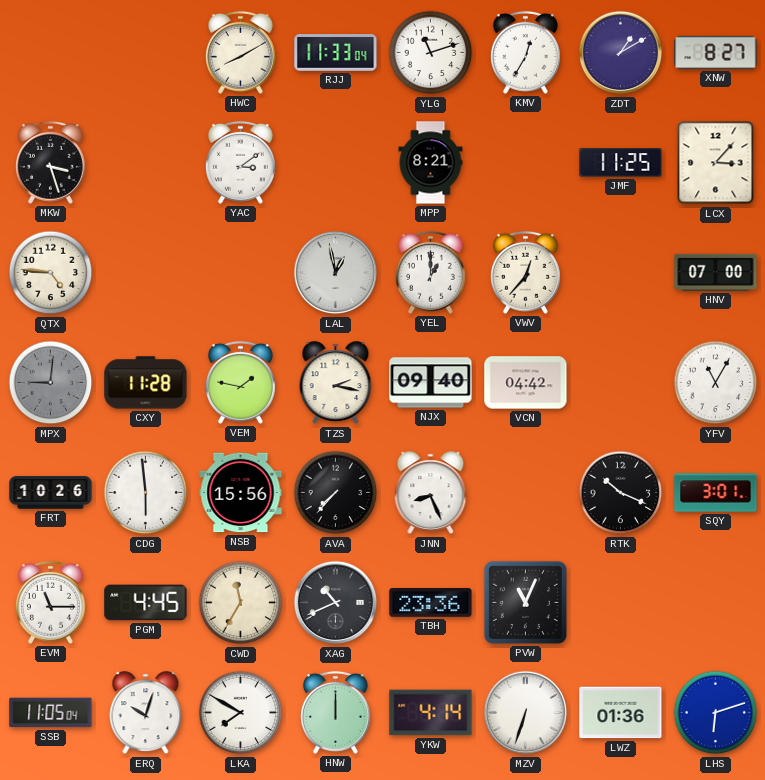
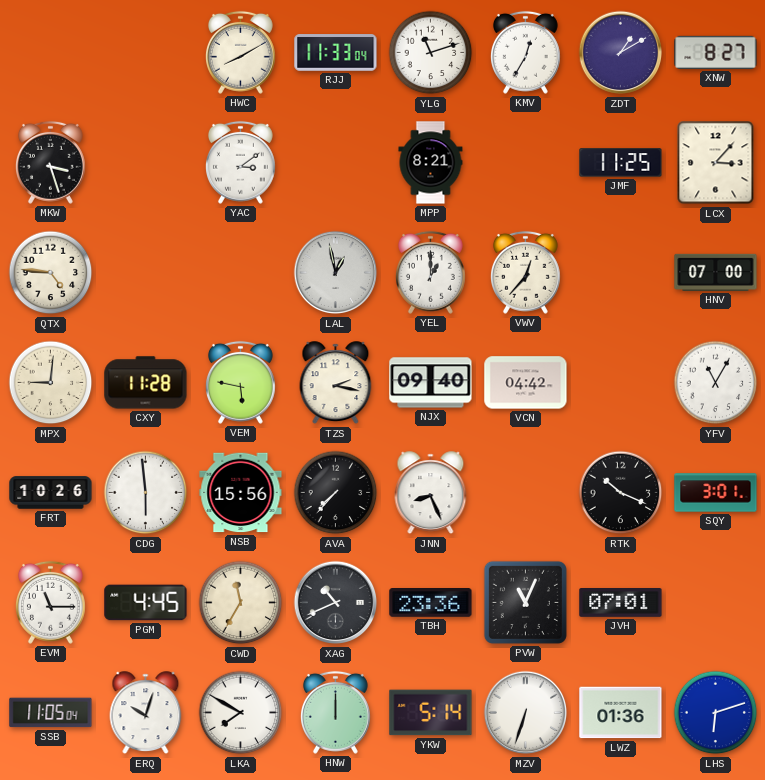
MPX dial: grey -> cream
VEM: 1:47 -> 5:47
JVH: none -> 07:01
YKW: 4:14 -> 5:14
